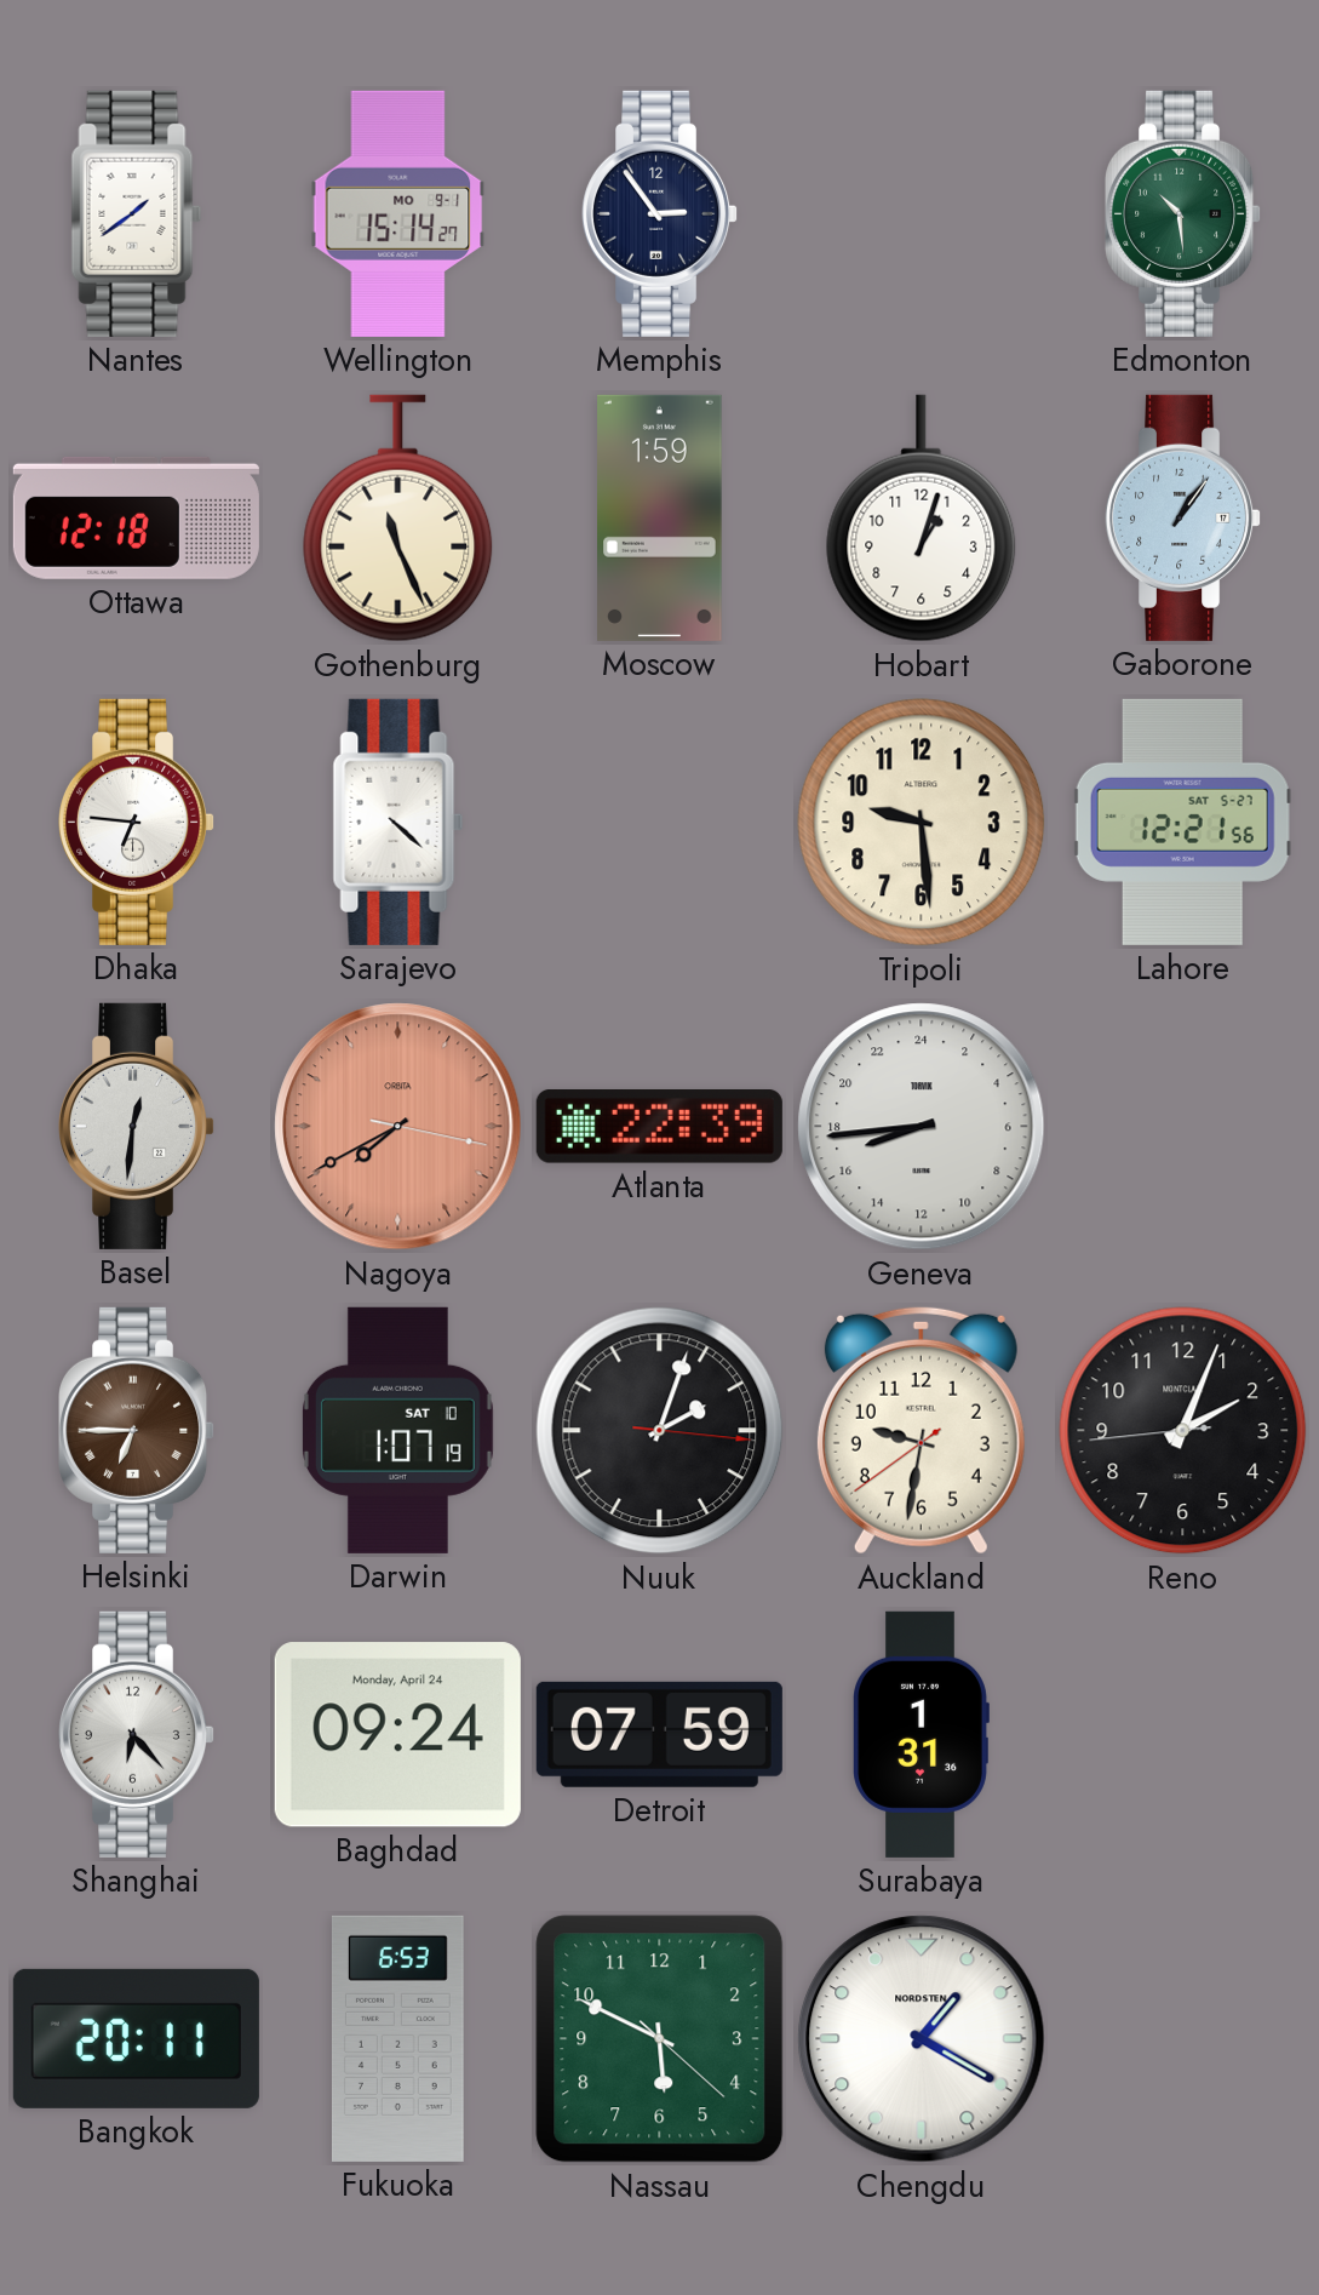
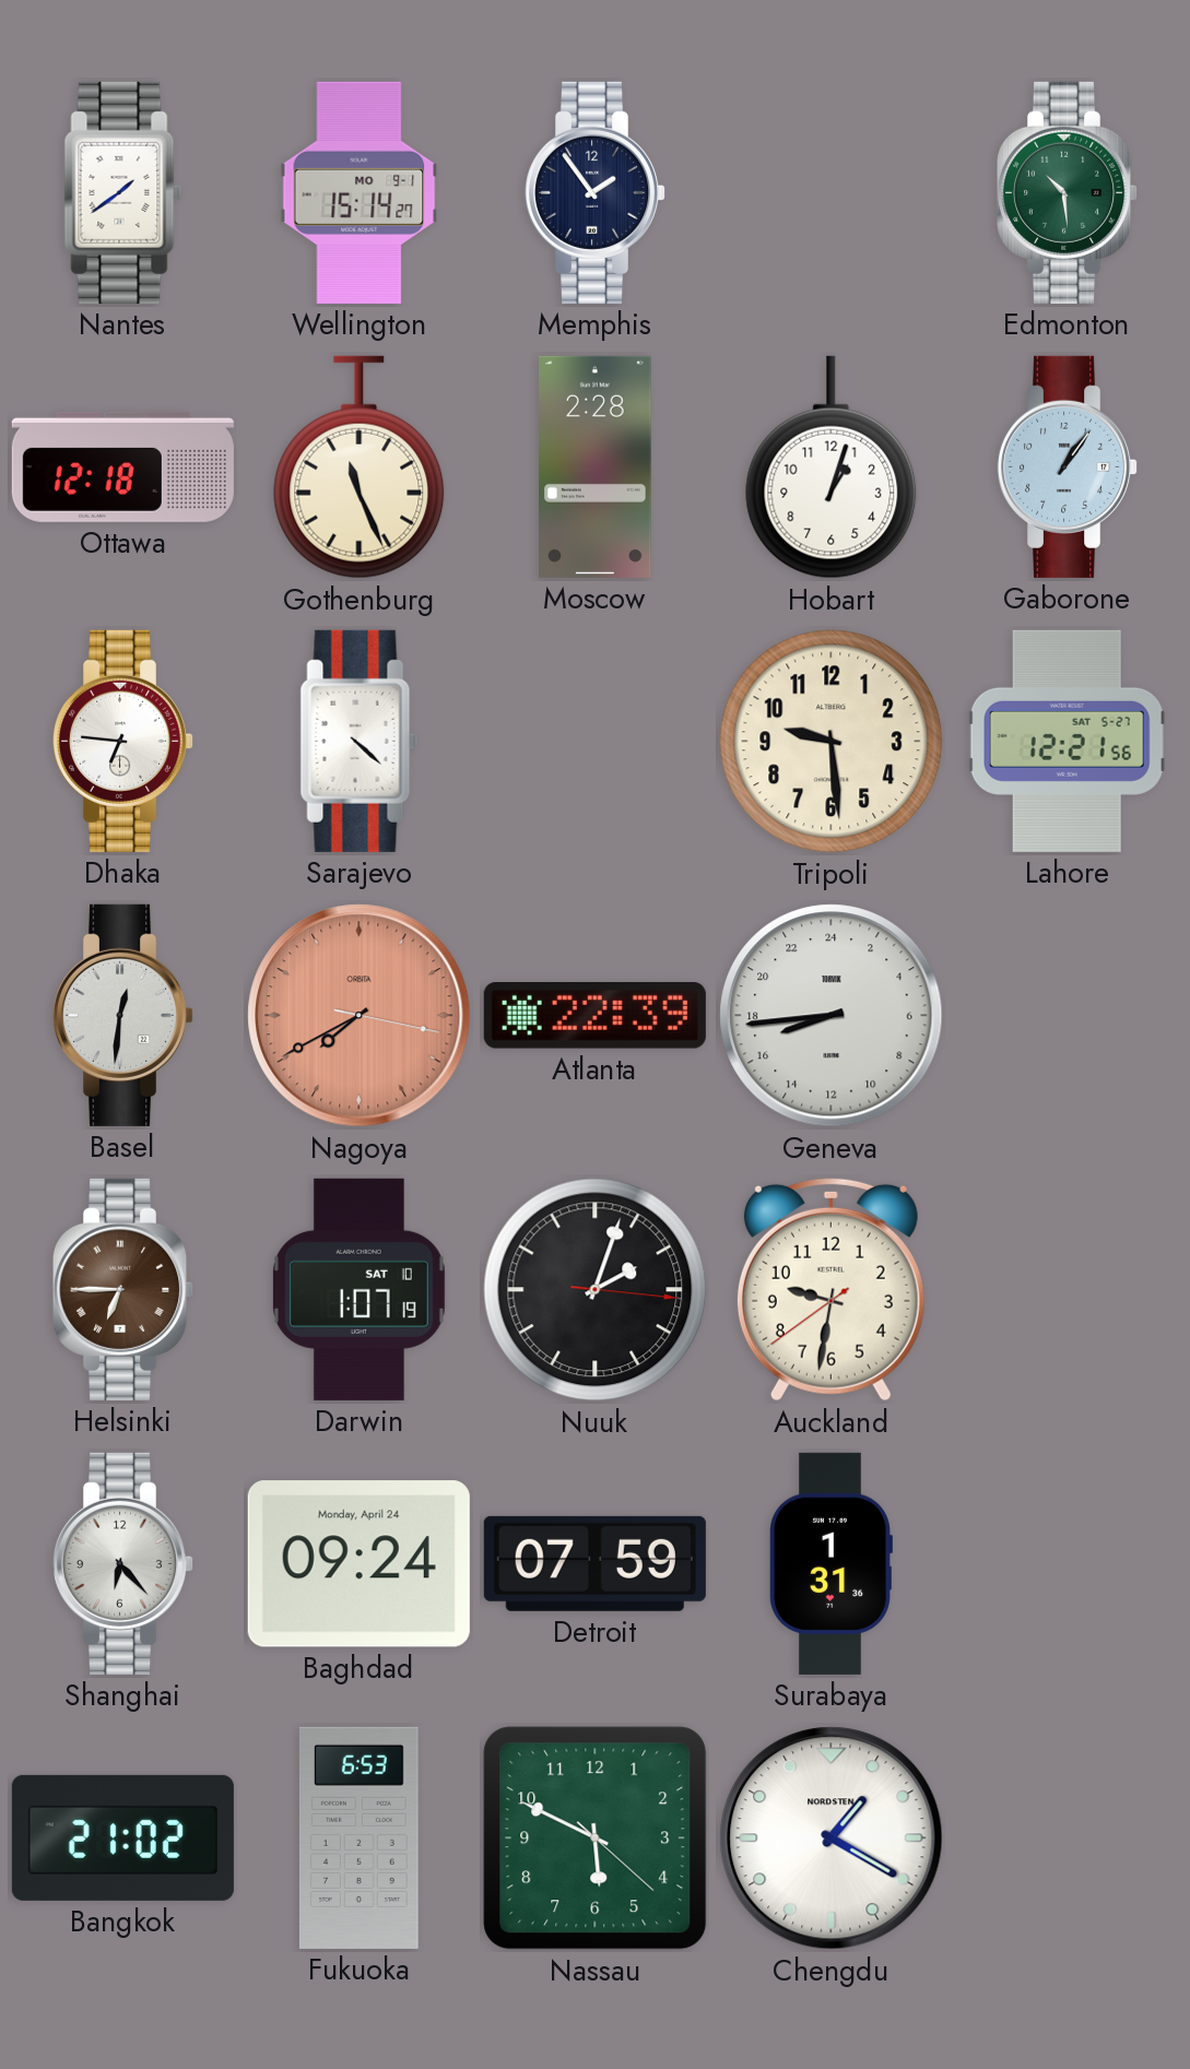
Memphis: 2:54 -> 1:54
Moscow: 1:59 -> 2:28
Reno: 2:03 -> none
Bangkok: 20:11 -> 21:02
